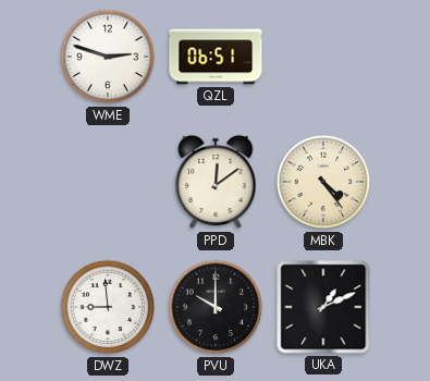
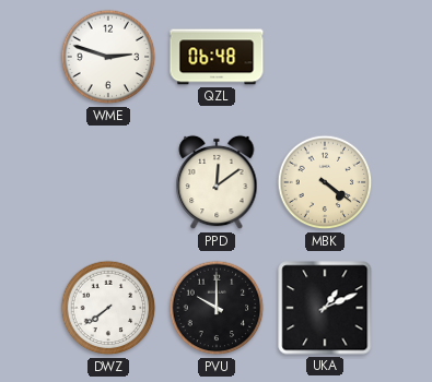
QZL: 06:51 -> 06:48
MBK: 4:24 -> 4:21
DWZ: 8:59 -> 7:39
